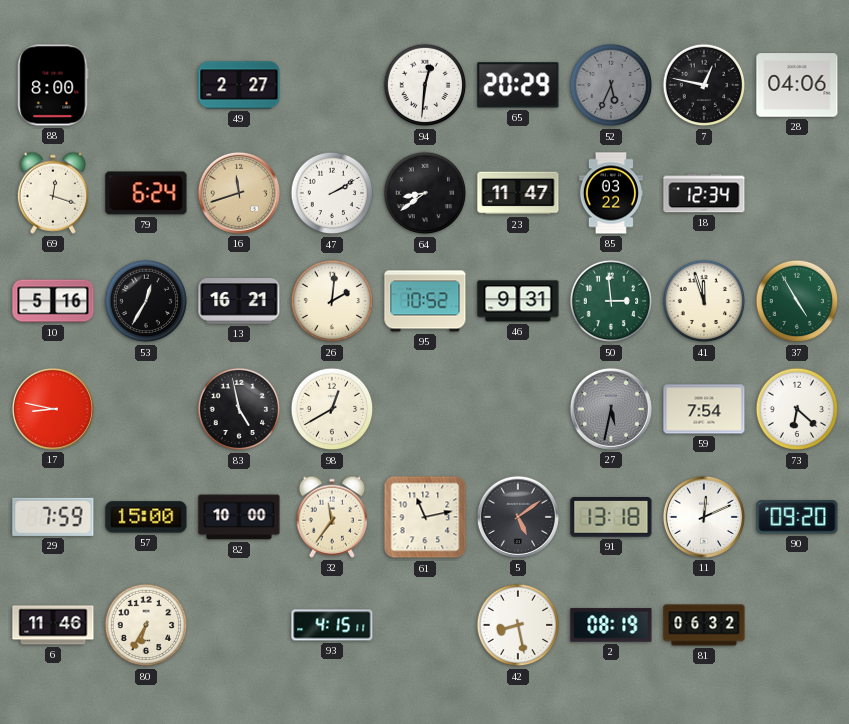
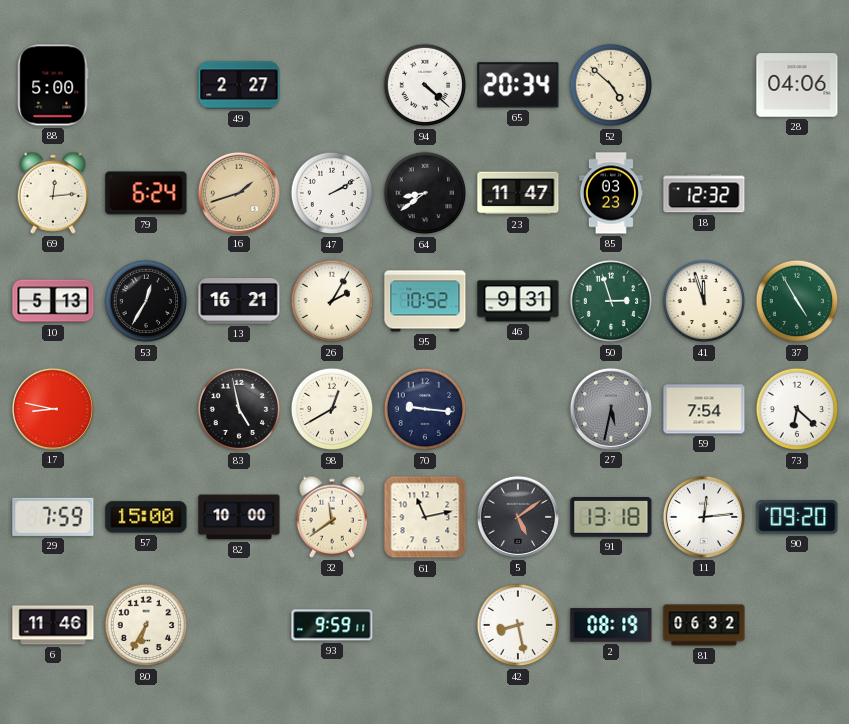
88: 8:00 -> 5:00
94: 12:31 -> 4:22
65: 20:29 -> 20:34
52: 5:34 -> 4:52
52 dial: grey -> cream
7: 12:47 -> none
69: 12:18 -> 12:14
16: 11:42 -> 1:42
85: 03:22 -> 03:23
18: 12:34 -> 12:32
10: 5:16 -> 5:13
26: 2:01 -> 2:05
50: 2:59 -> 2:57
70: none -> 9:16
32: 11:36 -> 11:39
11: 12:11 -> 12:14
93: 4:15 -> 9:59
